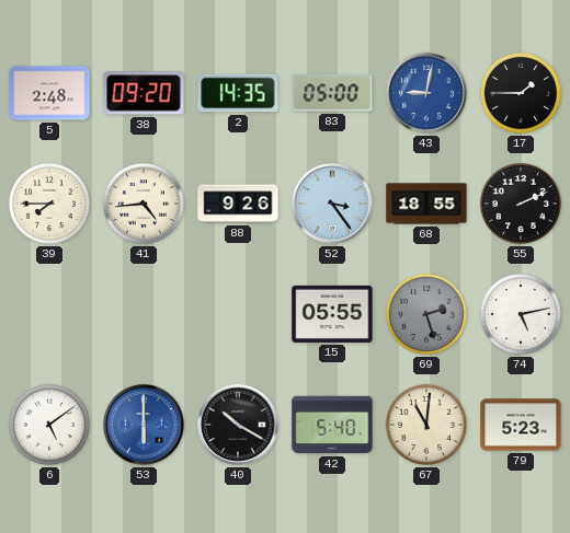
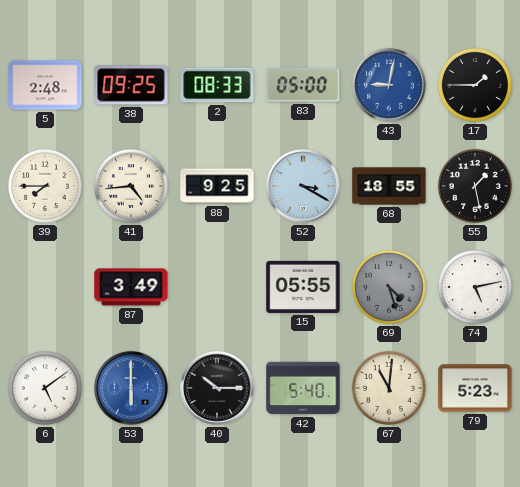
38: 09:20 -> 09:25
2: 14:35 -> 08:33
88: 9:26 -> 9:25
52: 3:24 -> 3:20
55: 2:11 -> 1:28
87: none -> 3:49
69: 2:27 -> 4:27
40: 10:20 -> 10:15
